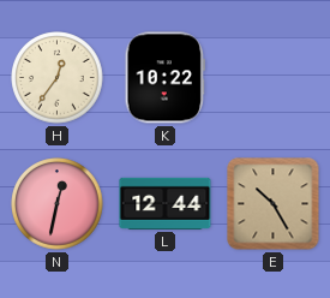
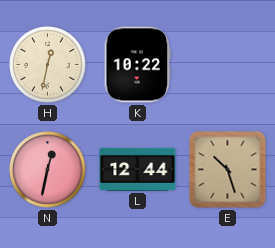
H: 12:36 -> 12:32
E: 10:25 -> 10:27
